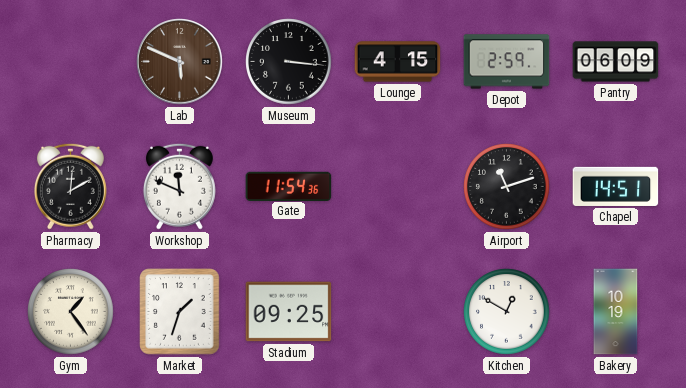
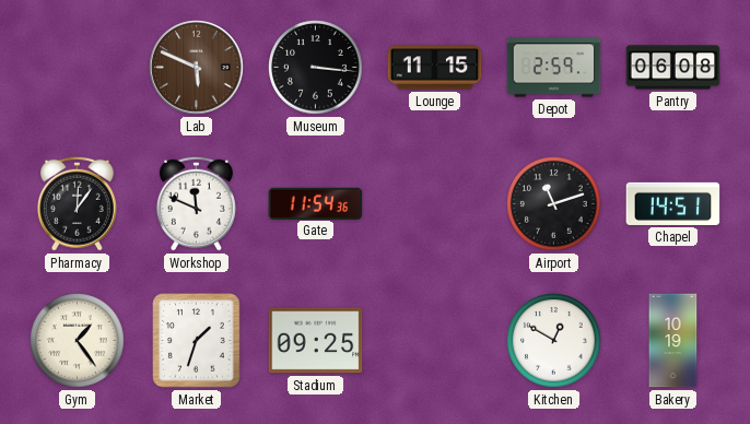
Lounge: 4:15 -> 11:15
Pantry: 06:09 -> 06:08
Pharmacy: 12:10 -> 12:06
